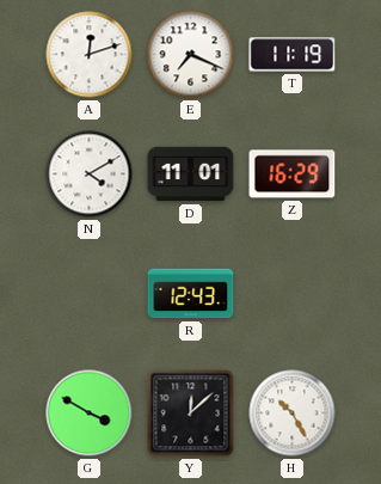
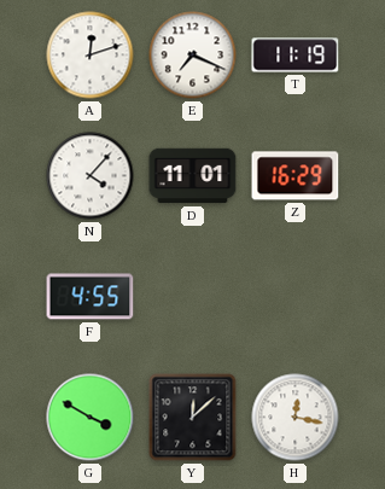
N: 4:10 -> 4:07
F: none -> 4:55
R: 12:43 -> none
H: 10:25 -> 12:17
